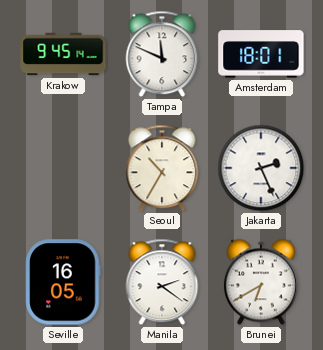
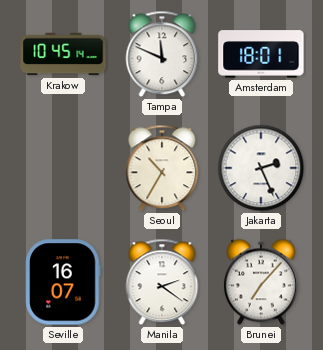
Krakow: 9:45 -> 10:45
Seville: 16:05 -> 16:07
Brunei: 6:40 -> 7:07
